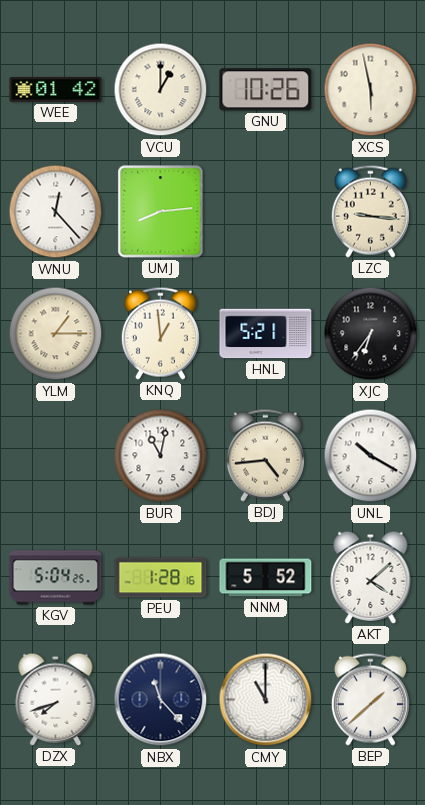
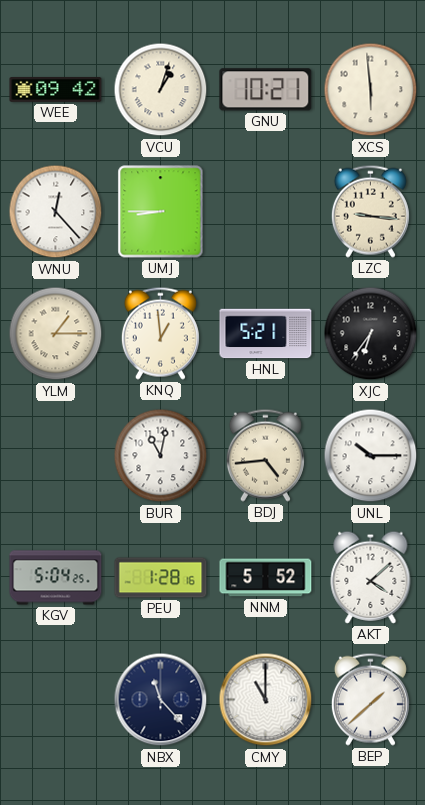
WEE: 01:42 -> 09:42
VCU: 1:00 -> 1:03
GNU: 10:26 -> 10:21
XCS: 5:58 -> 5:59
UMJ: 8:14 -> 8:45
UNL: 10:20 -> 10:15
DZX: 7:42 -> none
